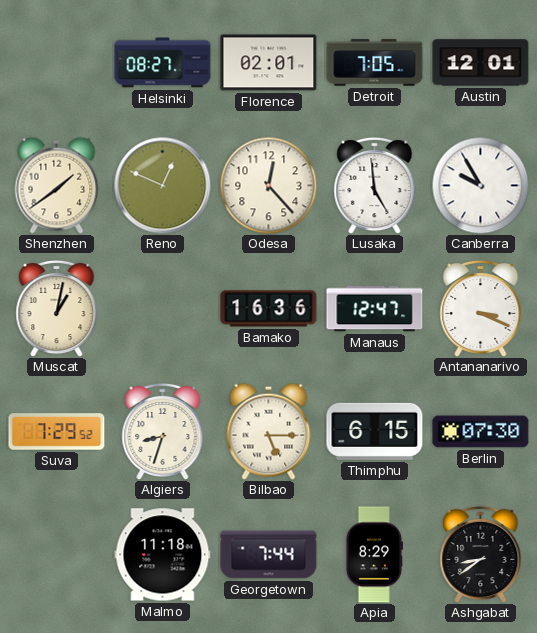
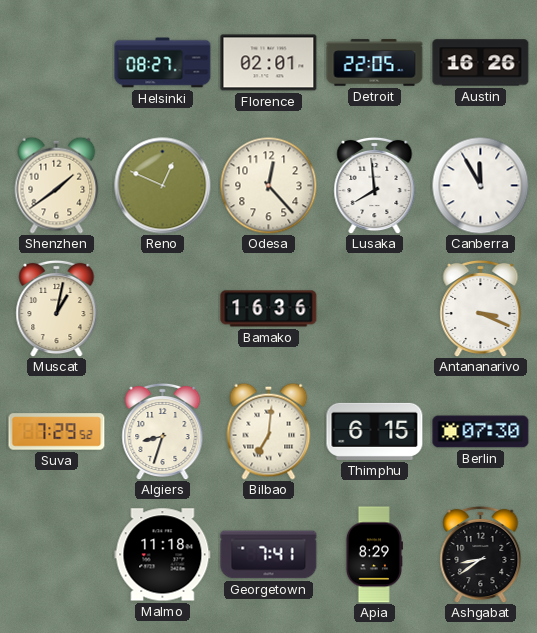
Detroit: 7:05 -> 22:05
Austin: 12:01 -> 16:26
Lusaka: 4:59 -> 7:59
Canberra: 9:55 -> 11:55
Manaus: 12:47 -> none
Bilbao: 5:15 -> 7:01
Georgetown: 7:44 -> 7:41
